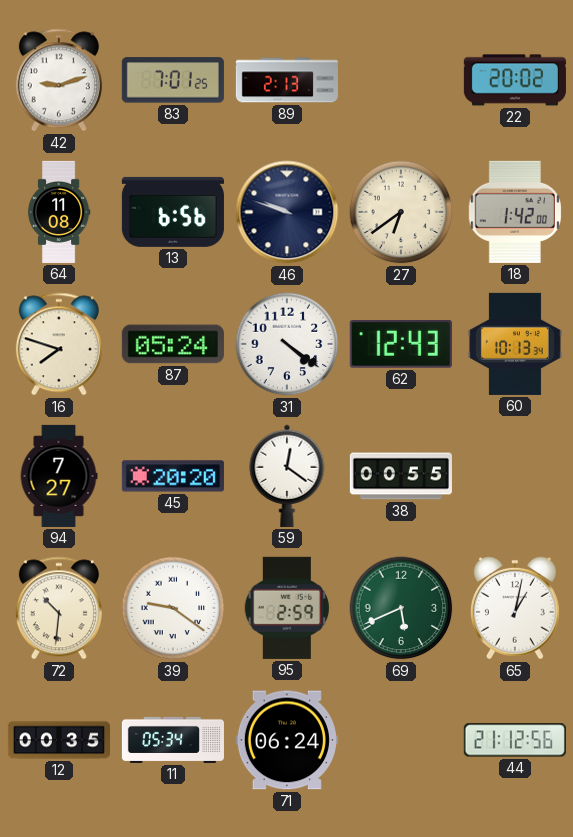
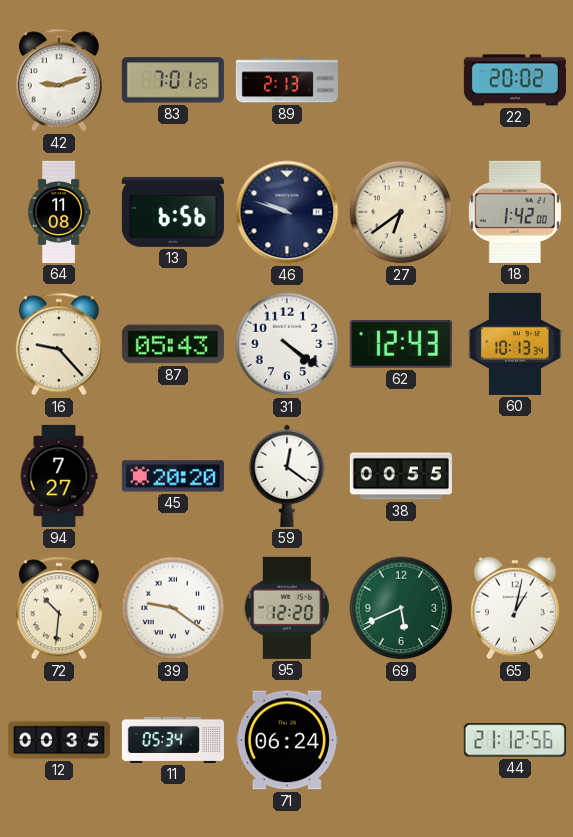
16: 7:48 -> 9:23
87: 05:24 -> 05:43
95: 2:59 -> 12:20
